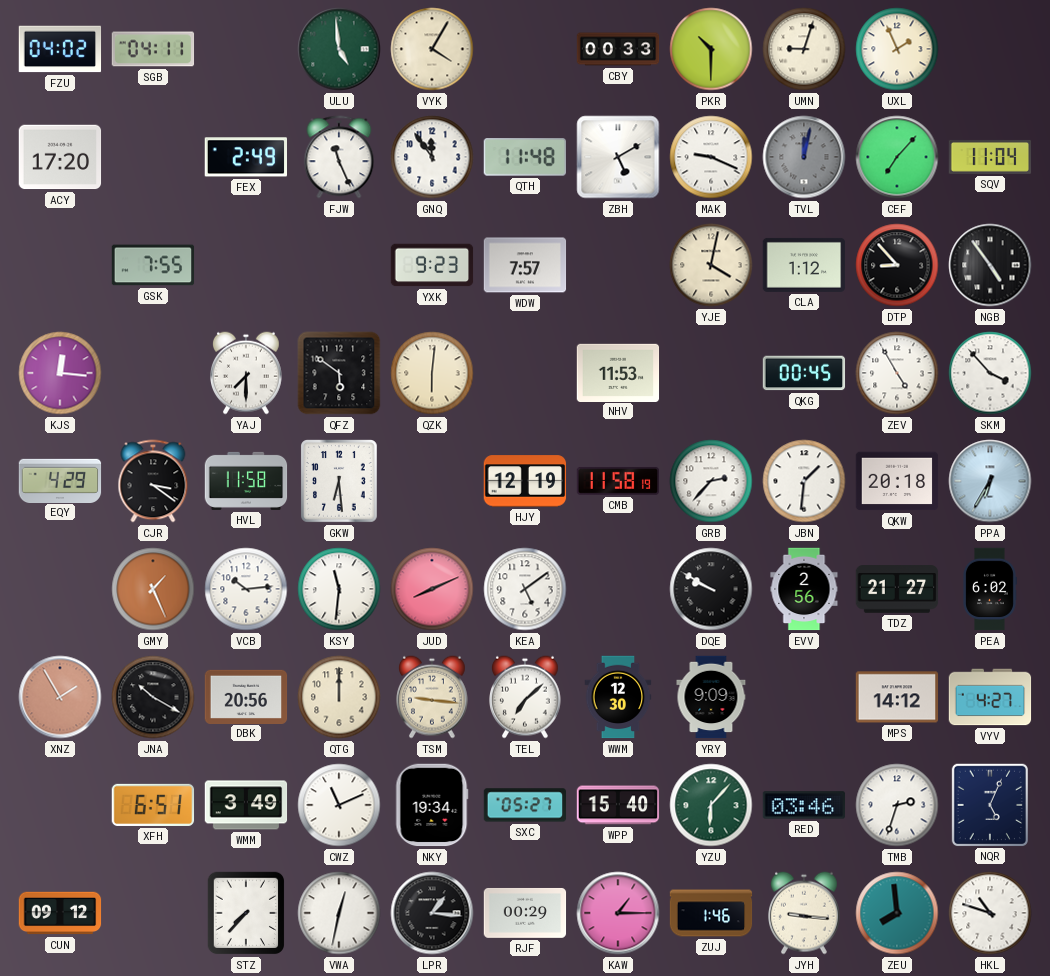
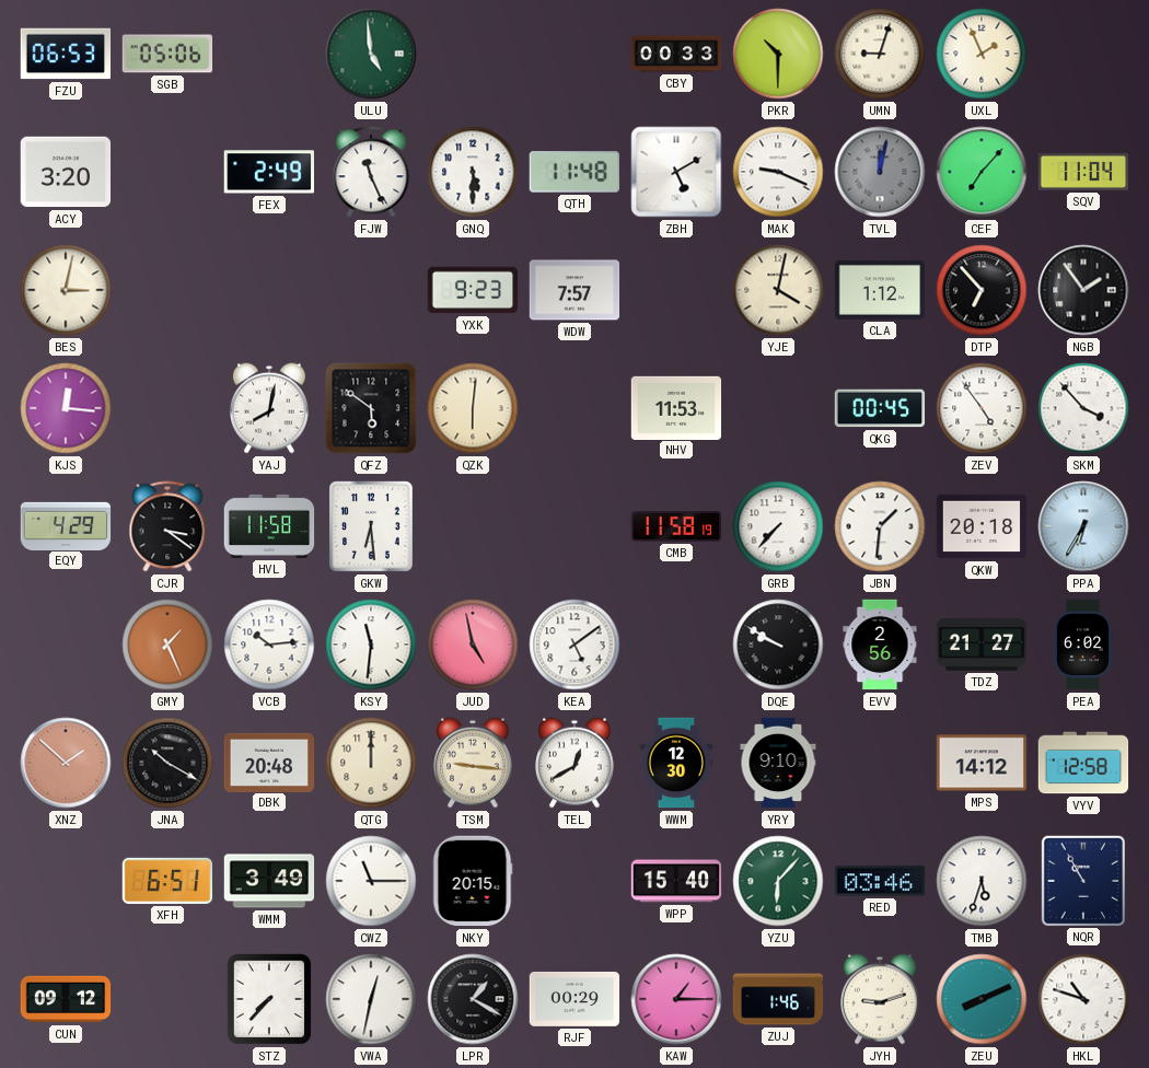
FZU: 04:02 -> 06:53
SGB: 04:11 -> 05:06
VYK: 4:05 -> none
ACY: 17:20 -> 3:20
GNQ: 11:54 -> 5:30
BES: none -> 3:02
GSK: 7:55 -> none
DTP: 8:53 -> 6:53
NGB: 4:54 -> 1:54
YAJ: 7:30 -> 8:02
ZEV: 4:55 -> 4:54
HJY: 12:19 -> none
GRB: 2:37 -> 7:37
JUD: 8:11 -> 4:58
XNZ: 1:55 -> 1:52
DBK: 20:56 -> 20:48
TEL: 7:08 -> 12:40
YRY: 9:09 -> 9:10
VYV: 4:27 -> 12:58
CWZ: 11:11 -> 11:15
NKY: 19:34 -> 20:15
SXC: 05:27 -> none
TMB: 2:33 -> 5:33
NQR: 5:04 -> 10:55
LPR: 1:16 -> 1:20
JYH: 9:16 -> 9:12
ZEU: 7:59 -> 8:11
